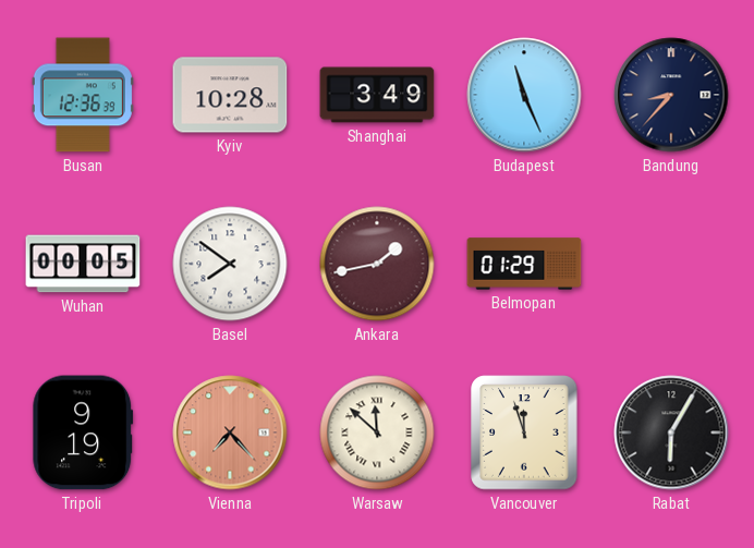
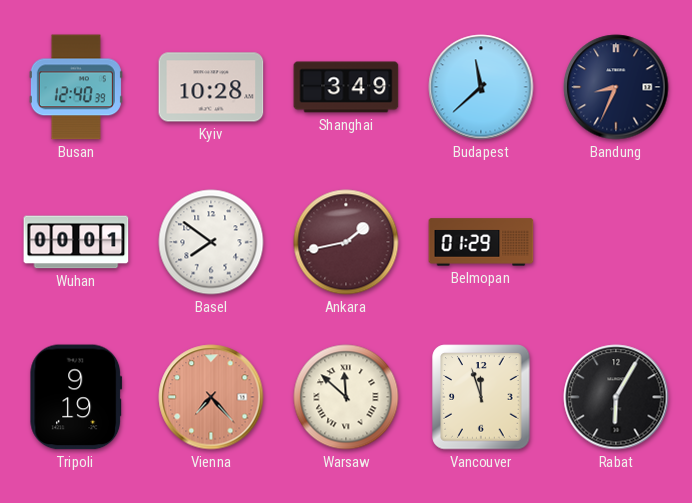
Busan: 12:36 -> 12:40
Budapest: 11:26 -> 11:38
Bandung: 8:37 -> 8:34
Wuhan: 00:05 -> 00:01
